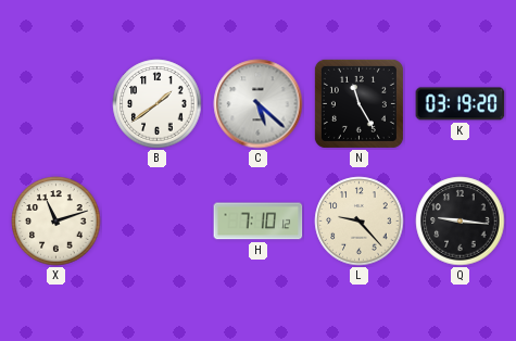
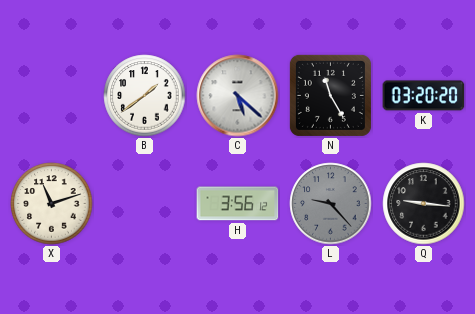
K: 03:19 -> 03:20
H: 7:10 -> 3:56
L dial: cream -> grey
